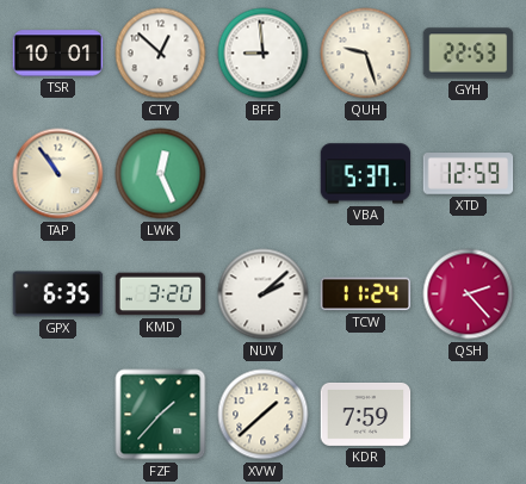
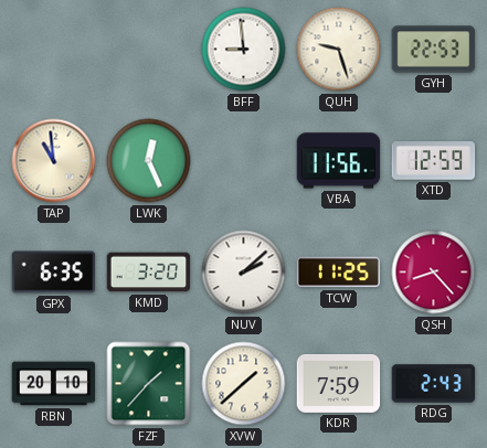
TSR: 10:01 -> none
CTY: 12:52 -> none
TAP: 10:54 -> 10:59
VBA: 5:37 -> 11:56
TCW: 11:24 -> 11:25
QSH: 2:23 -> 8:23
RBN: none -> 20:10
RDG: none -> 2:43
